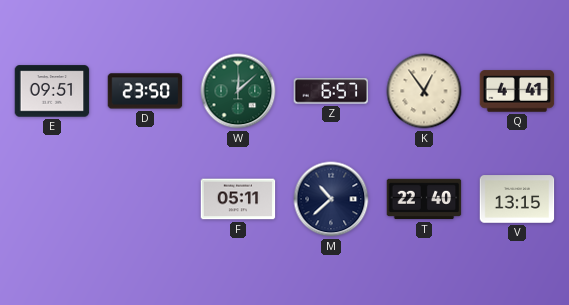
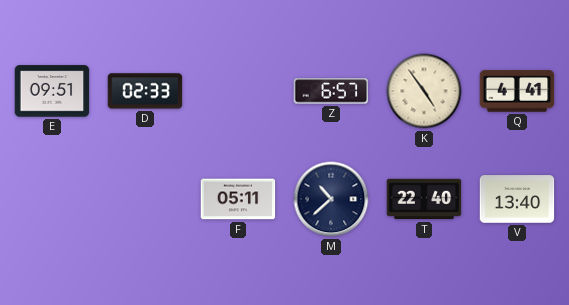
D: 23:50 -> 02:33
W: 12:08 -> none
K: 12:54 -> 4:54
V: 13:15 -> 13:40
